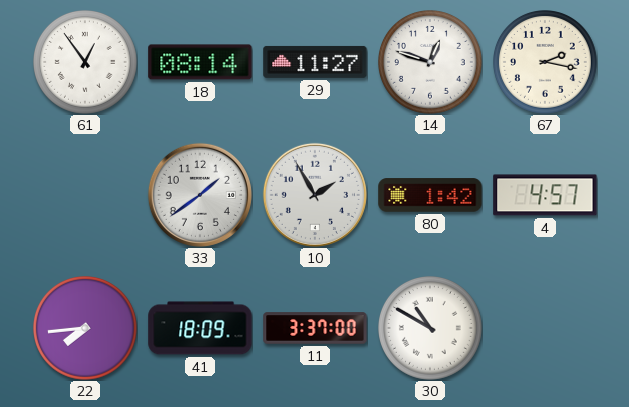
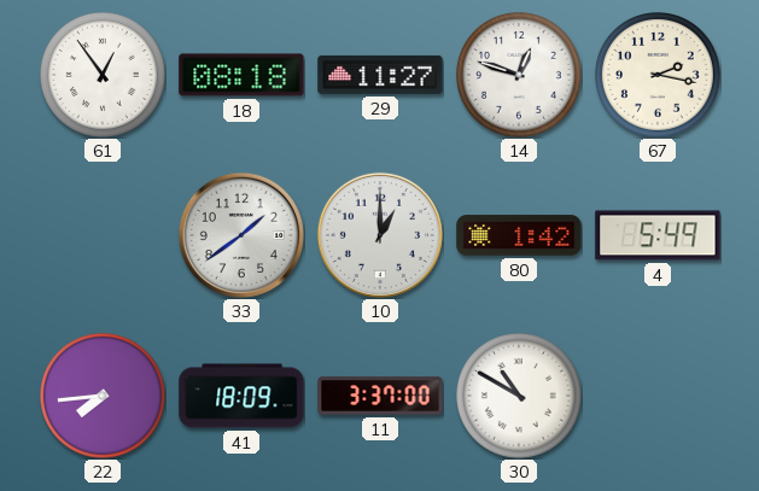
18: 08:14 -> 08:18
10: 1:55 -> 1:00
4: 4:57 -> 5:49
